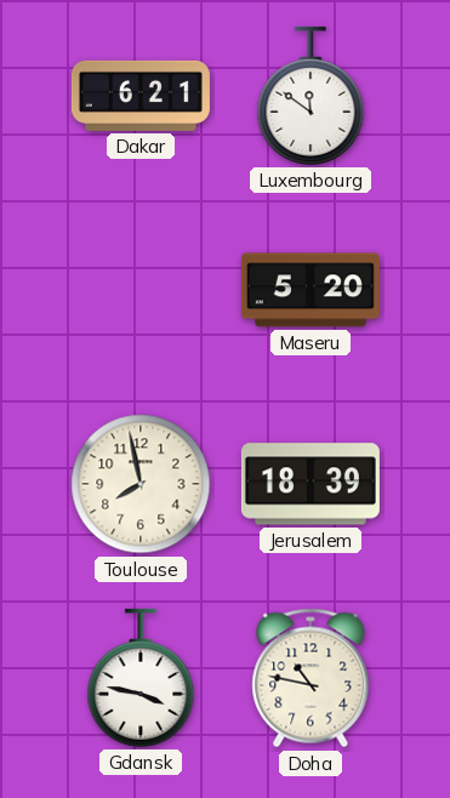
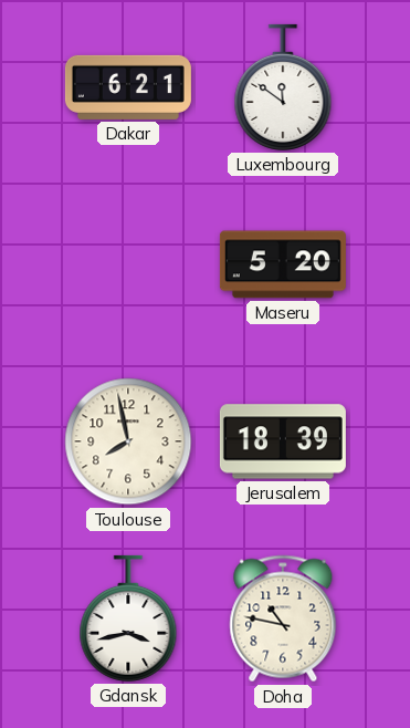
Gdansk: 3:47 -> 3:43
